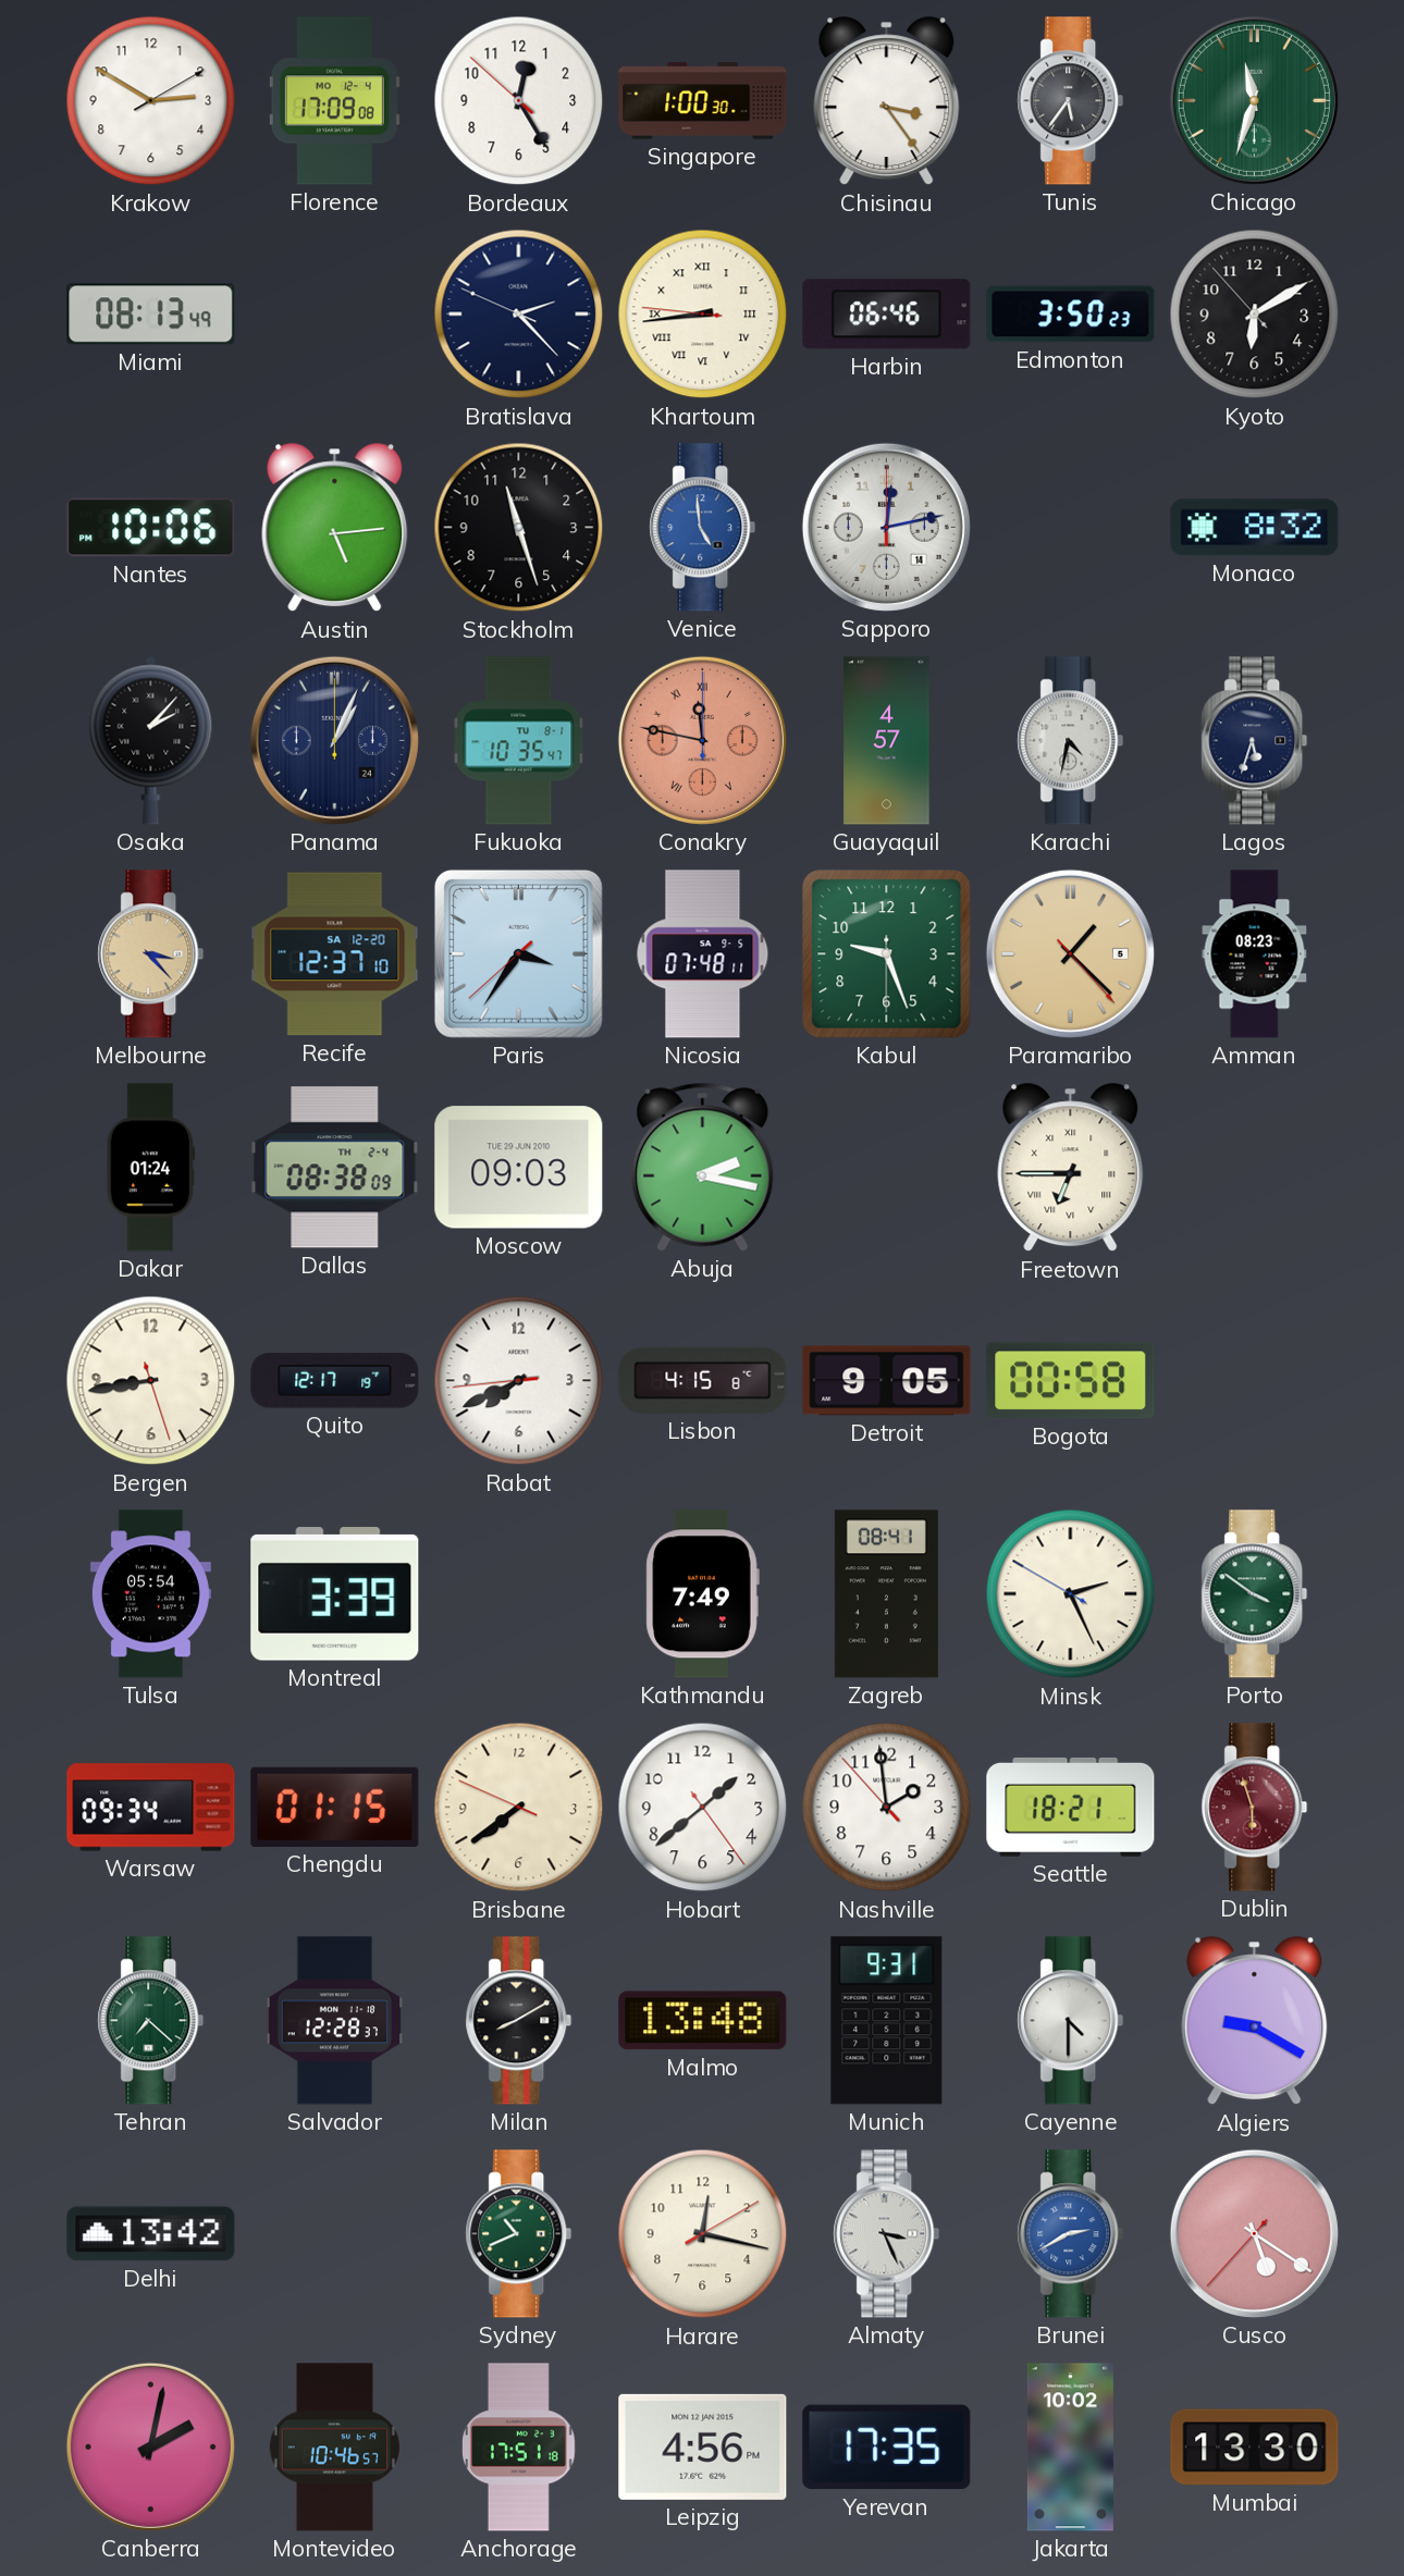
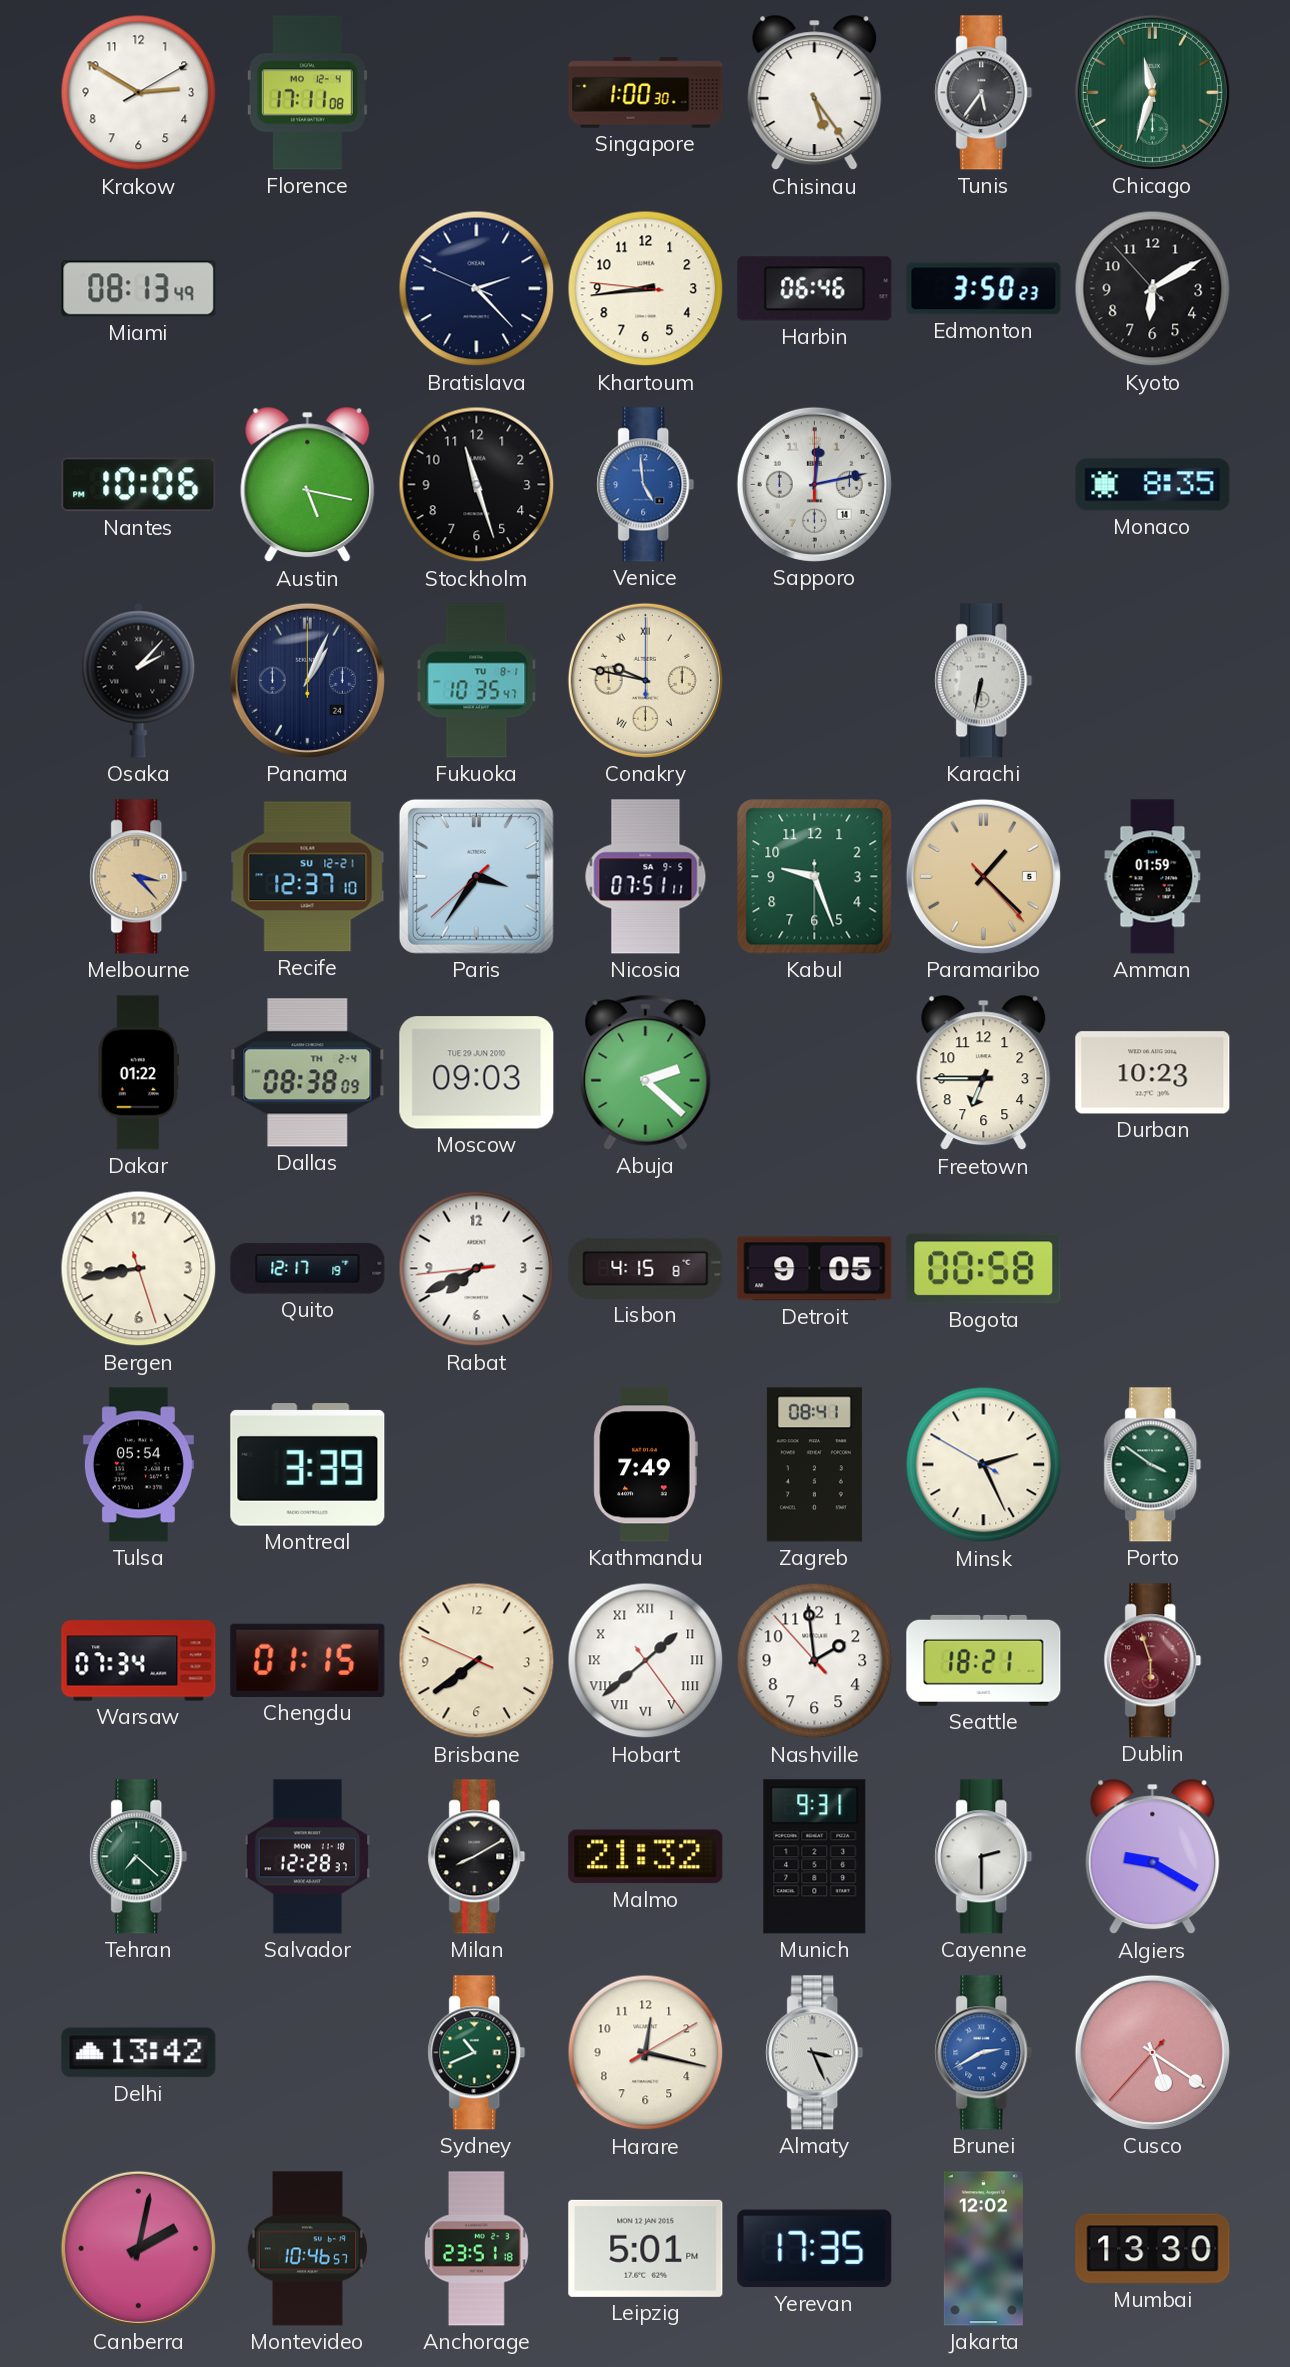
Florence: 17:09 -> 17:11
Bordeaux: 12:24 -> none
Chisinau: 3:24 -> 5:24
Khartoum numerals: Roman -> Arabic
Austin: 5:14 -> 5:17
Monaco: 8:32 -> 8:35
Conakry: 11:47 -> 9:47
Conakry dial: salmon -> cream
Guayaquil: 4:57 -> none
Karachi: 4:32 -> 6:32
Lagos: 5:33 -> none
Recife date: SA 12-20 -> SU 12-21
Nicosia: 07:48 -> 07:51
Amman: 08:23 -> 01:59
Dakar: 01:24 -> 01:22
Abuja: 2:17 -> 2:22
Freetown numerals: Roman -> Arabic
Durban: none -> 10:23
Warsaw: 09:34 -> 07:34
Hobart numerals: Arabic -> Roman
Malmo: 13:48 -> 21:32
Cayenne: 4:30 -> 2:30
Anchorage: 17:51 -> 23:51
Leipzig: 4:56 -> 5:01
Jakarta: 10:02 -> 12:02
